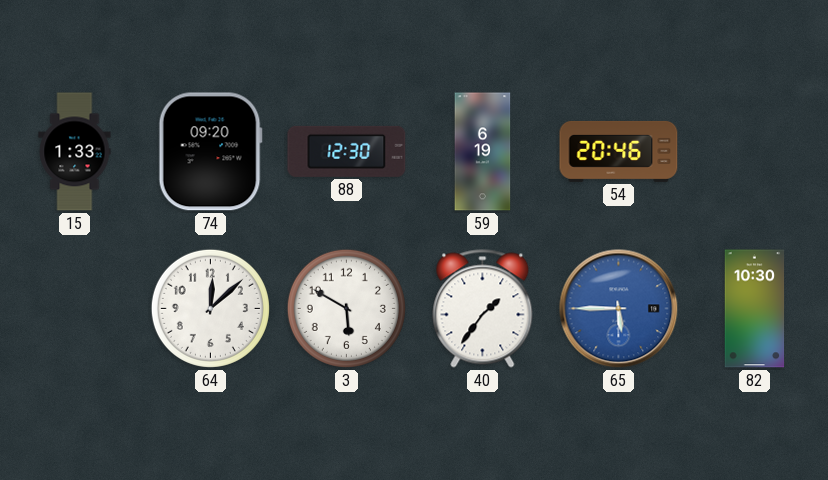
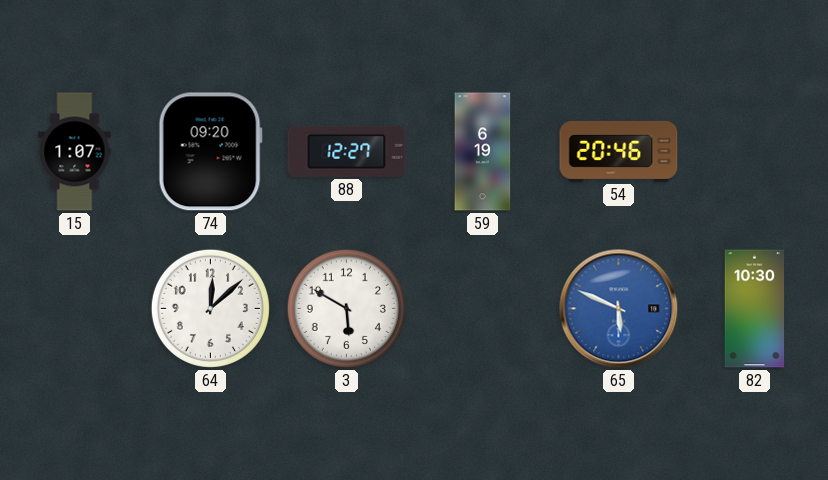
15: 1:33 -> 1:07
88: 12:30 -> 12:27
40: 1:36 -> none
65: 5:45 -> 5:49
